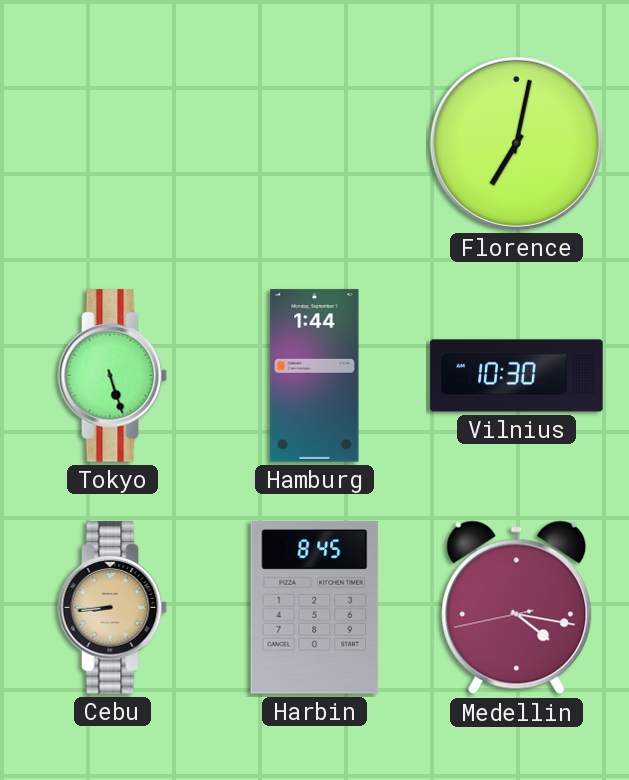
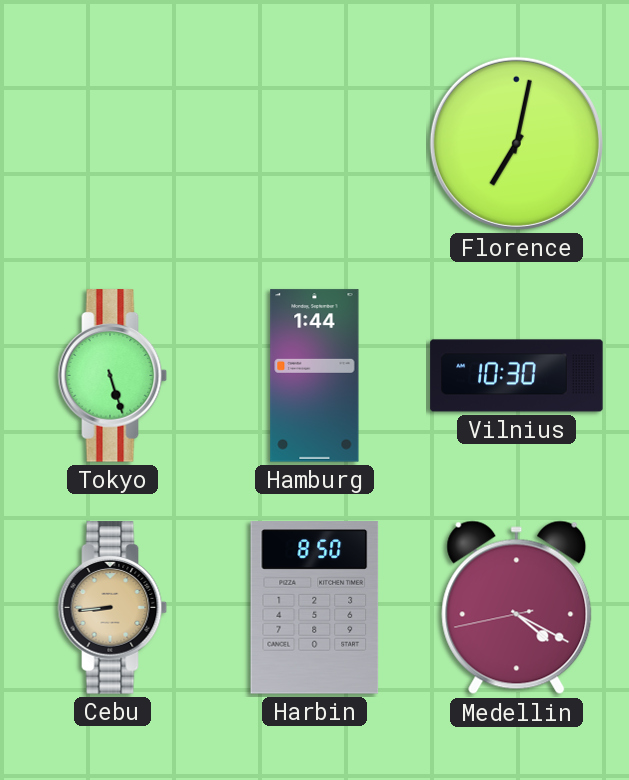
Harbin: 8:45 -> 8:50
Medellin: 4:16 -> 4:19
